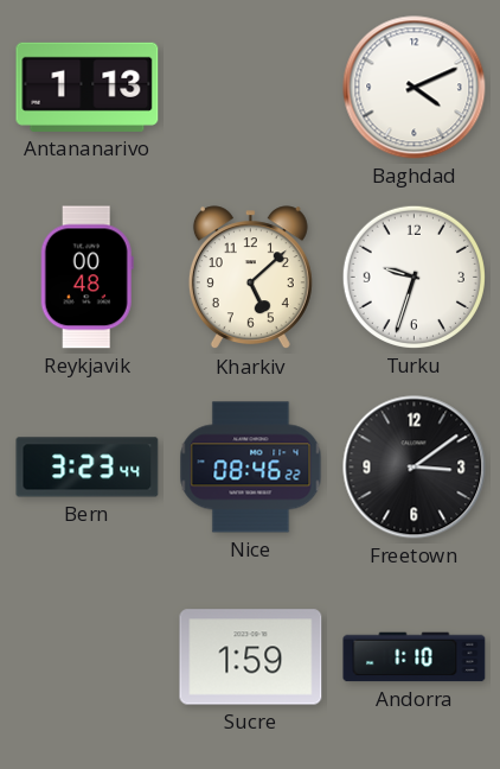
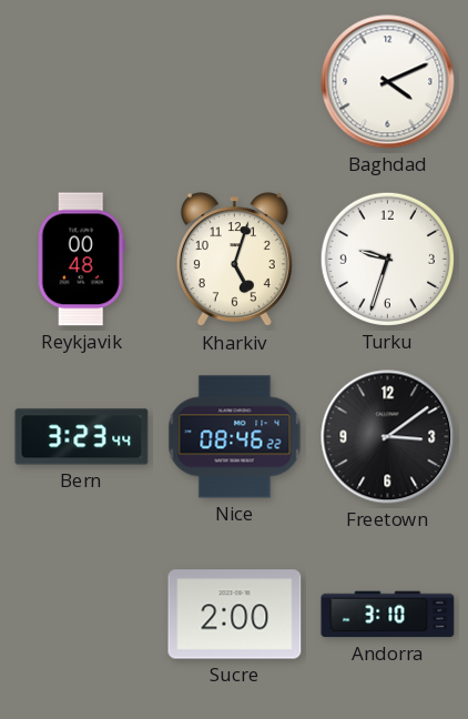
Antananarivo: 1:13 -> none
Kharkiv: 5:08 -> 5:03
Sucre: 1:59 -> 2:00
Andorra: 1:10 -> 3:10
